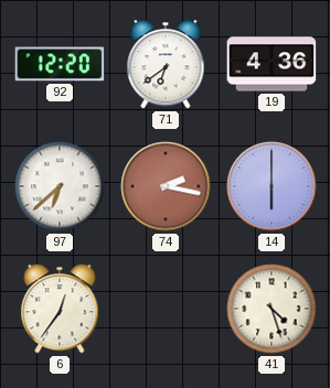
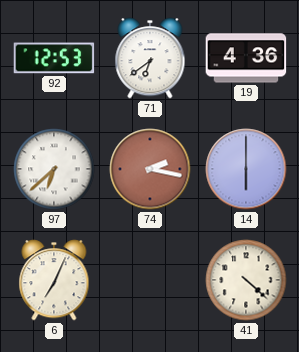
92: 12:20 -> 12:53
6: 12:36 -> 7:04
41: 4:27 -> 4:22
